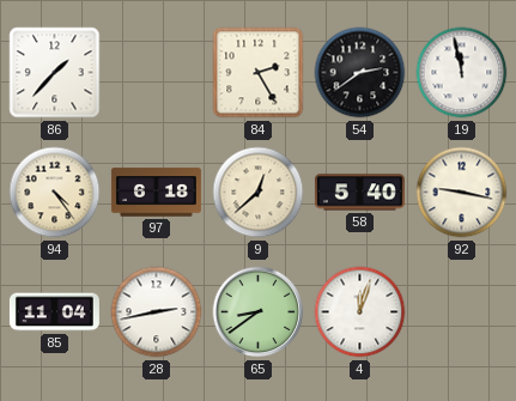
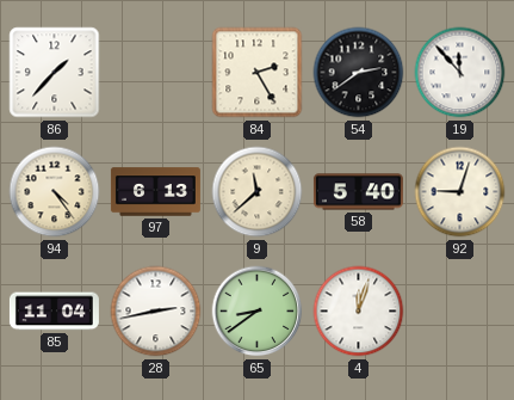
19: 11:58 -> 11:53
97: 6:18 -> 6:13
9: 12:38 -> 11:38
92: 9:17 -> 9:03
